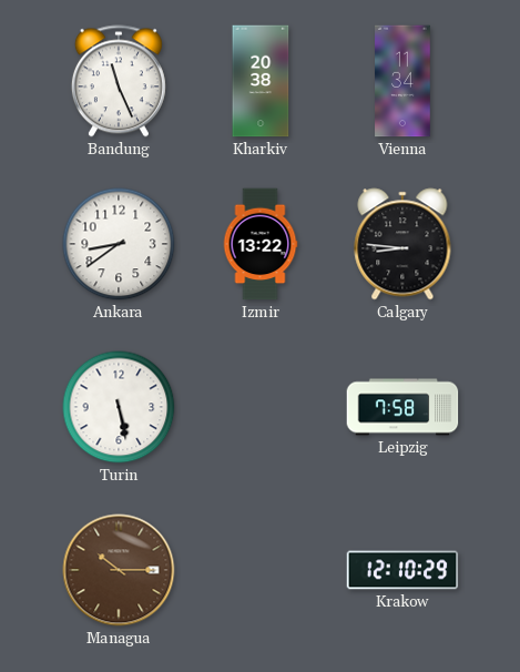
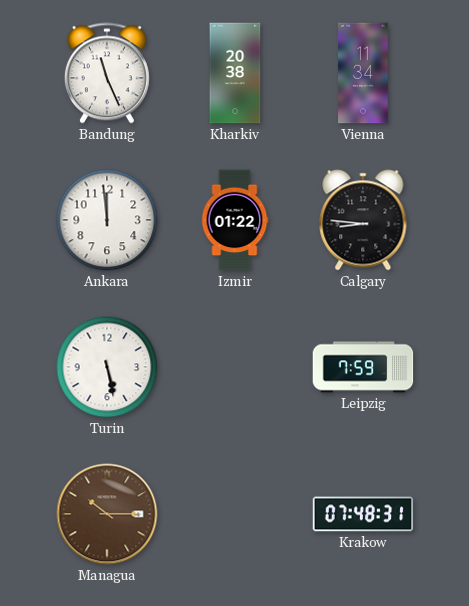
Ankara: 8:39 -> 11:59
Izmir: 13:22 -> 01:22
Leipzig: 7:58 -> 7:59
Krakow: 12:10 -> 07:48
